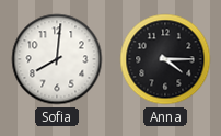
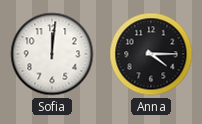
Sofia: 8:01 -> 12:01
